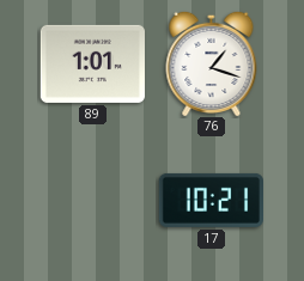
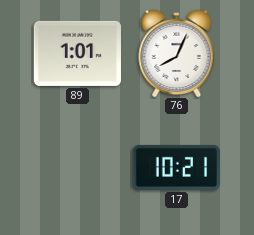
76: 1:18 -> 8:04
